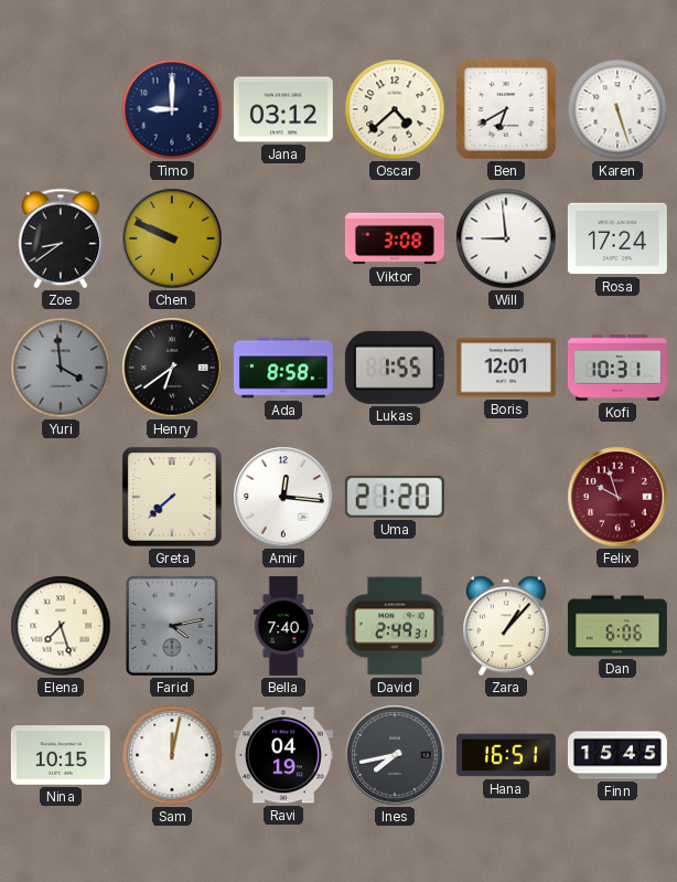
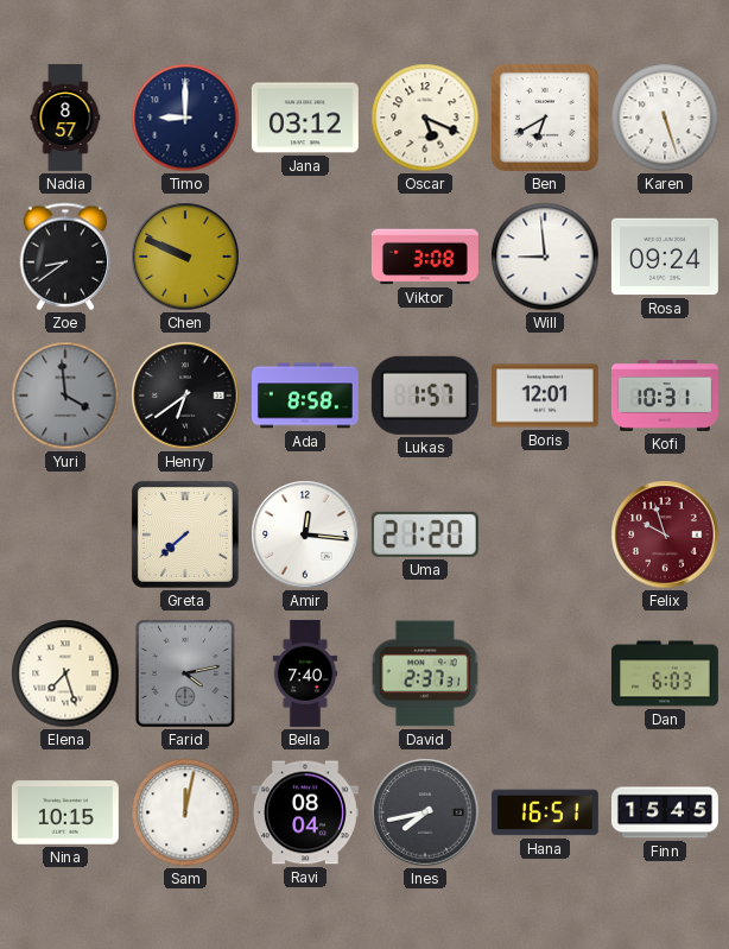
Nadia: none -> 8:57
Oscar: 4:38 -> 5:19
Rosa: 17:24 -> 09:24
Lukas: 1:55 -> 1:57
David: 2:49 -> 2:37
Zara: 1:07 -> none
Dan: 6:06 -> 6:03
Ravi: 04:19 -> 08:04
